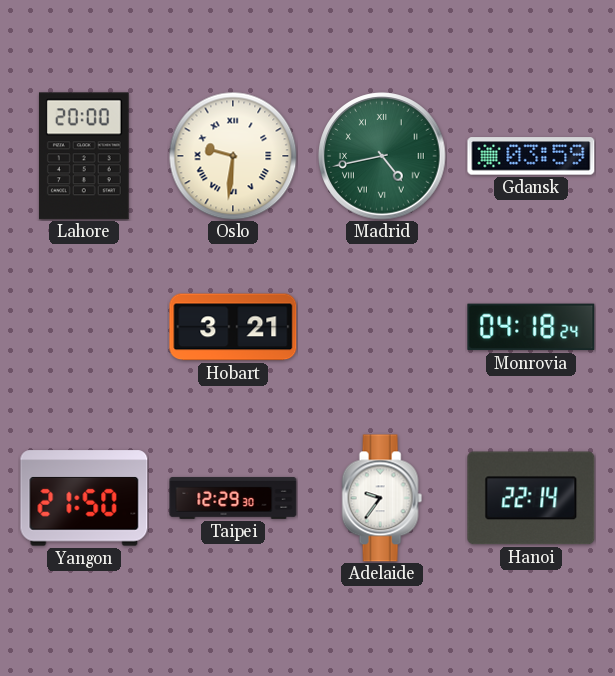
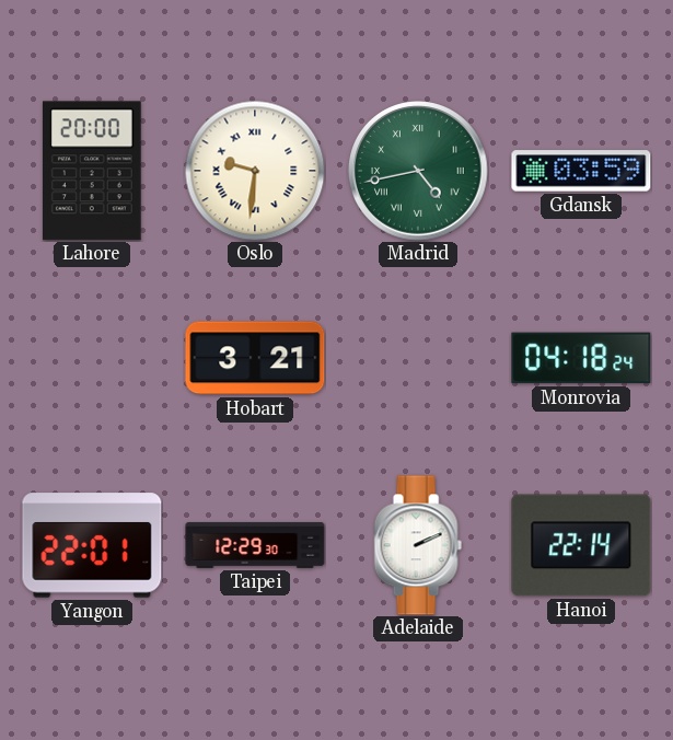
Yangon: 21:50 -> 22:01
Adelaide: 9:36 -> 2:11
